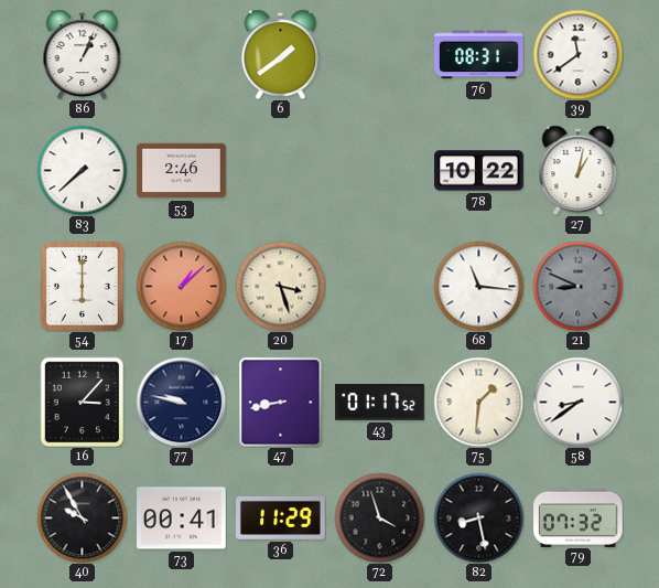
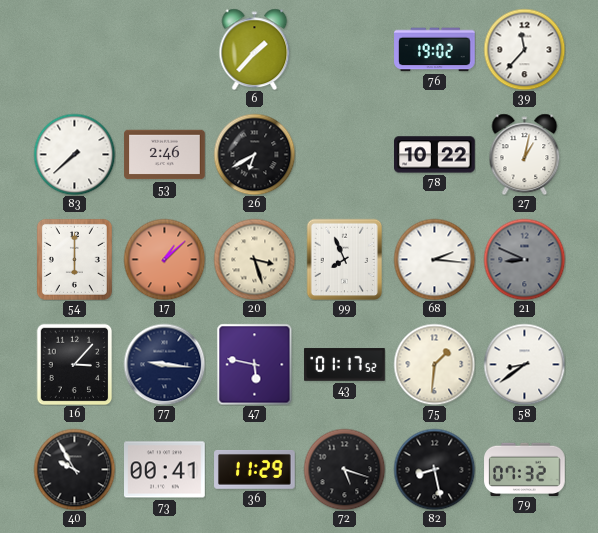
86: 1:04 -> none
6: 1:39 -> 1:37
76: 08:31 -> 19:02
39: 11:39 -> 11:37
26: none -> 6:40
99: none -> 7:56
68: 11:16 -> 2:16
77: 9:47 -> 9:16
47: 8:43 -> 5:47
72: 3:57 -> 5:18
